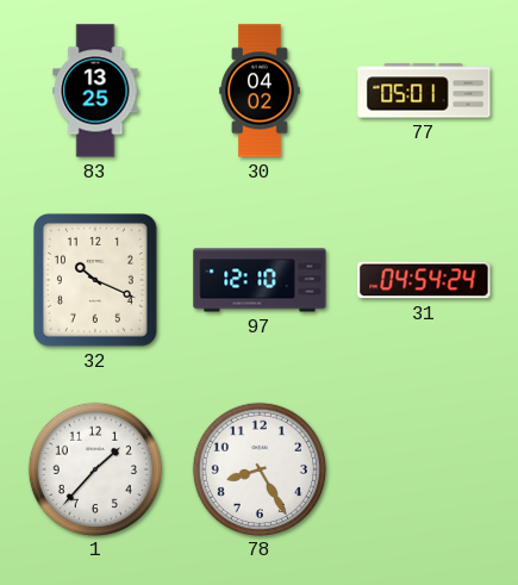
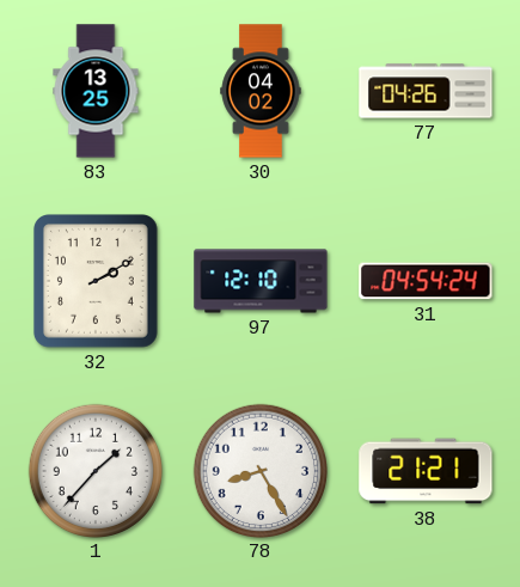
77: 05:01 -> 04:26
32: 10:19 -> 2:10
38: none -> 21:21
